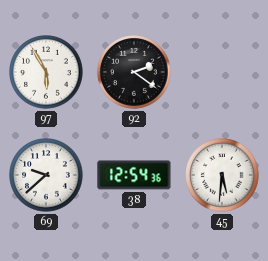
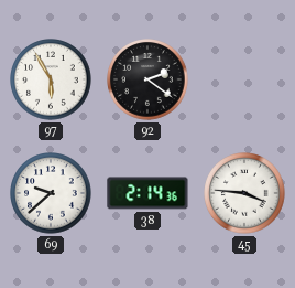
38: 12:54 -> 2:14
45: 5:31 -> 3:46
